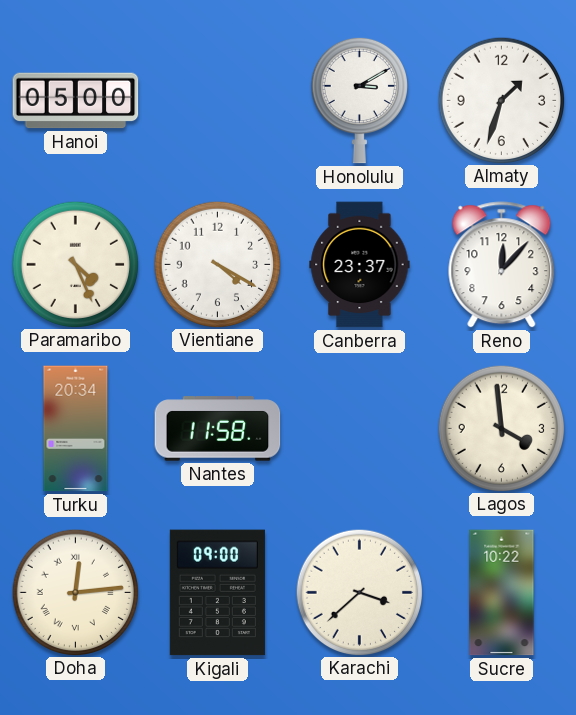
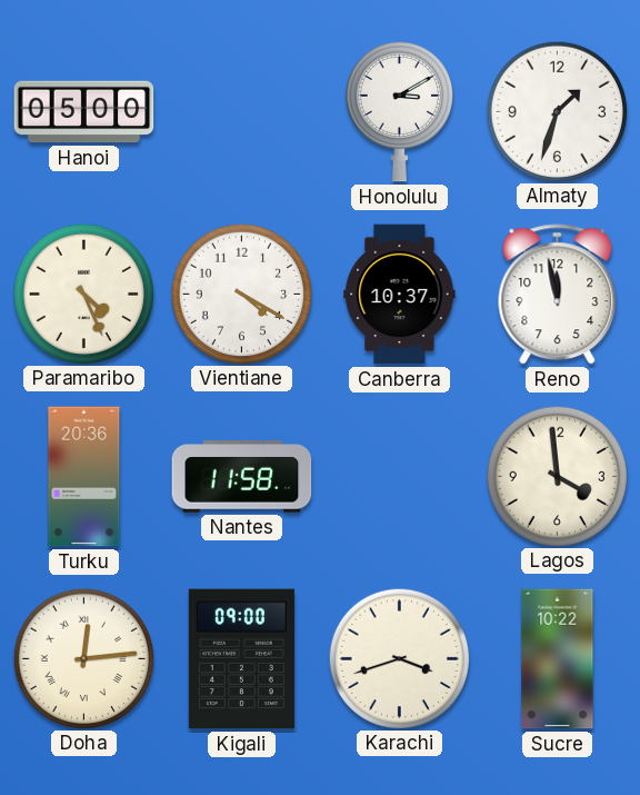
Canberra: 23:37 -> 10:37
Reno: 12:07 -> 11:58
Turku: 20:34 -> 20:36
Karachi: 3:38 -> 3:42
